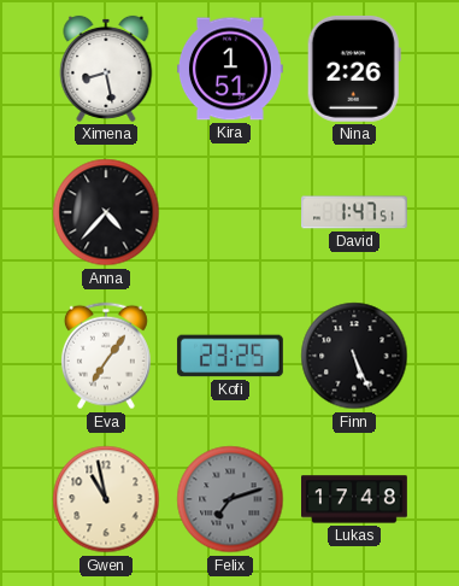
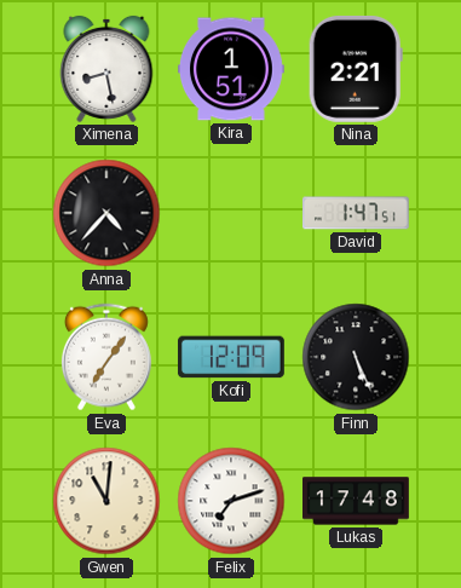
Nina: 2:26 -> 2:21
Kofi: 23:25 -> 12:09
Gwen: 10:58 -> 11:01
Felix dial: grey -> white
